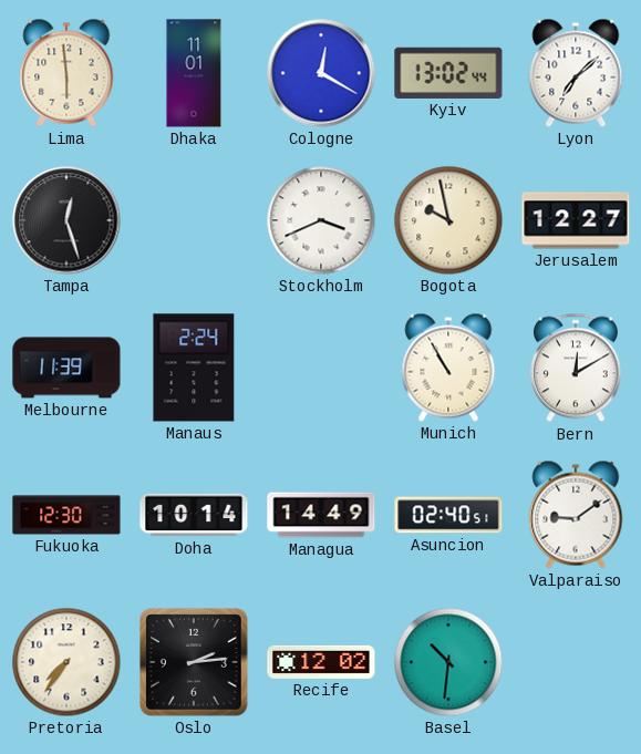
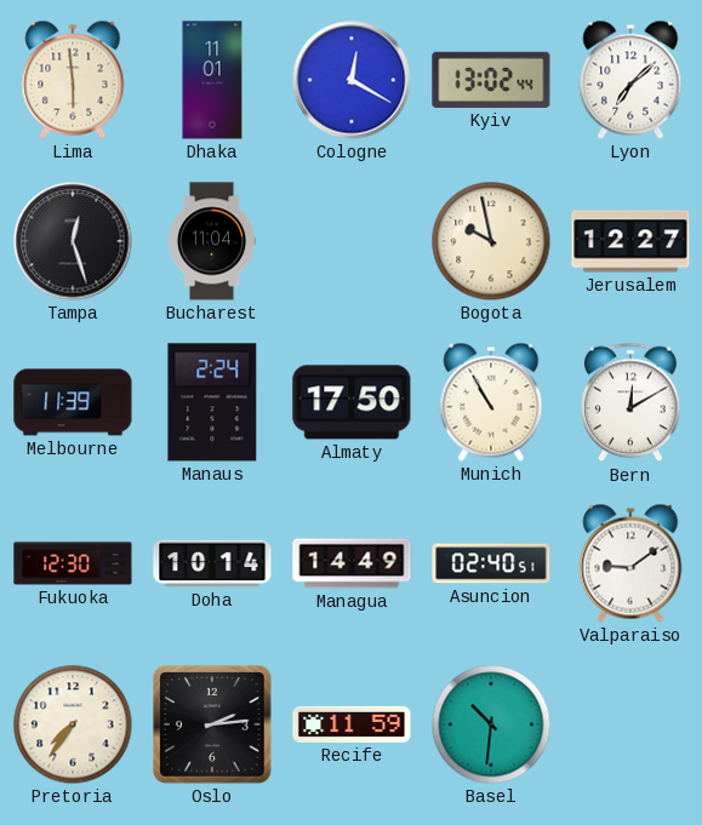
Bucharest: none -> 11:04
Stockholm: 3:41 -> none
Almaty: none -> 17:50
Recife: 12:02 -> 11:59
